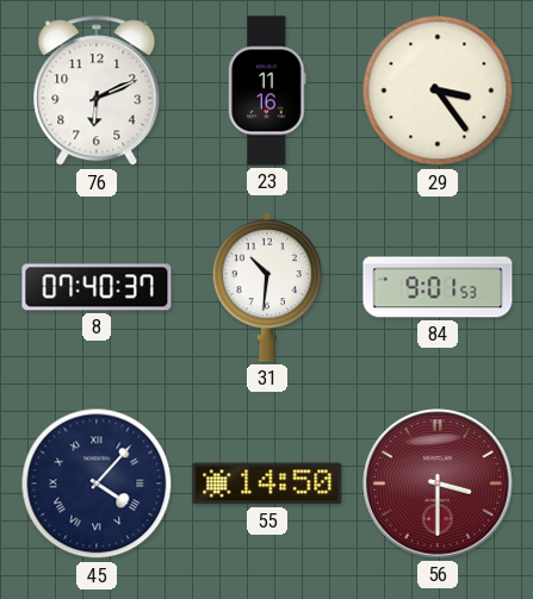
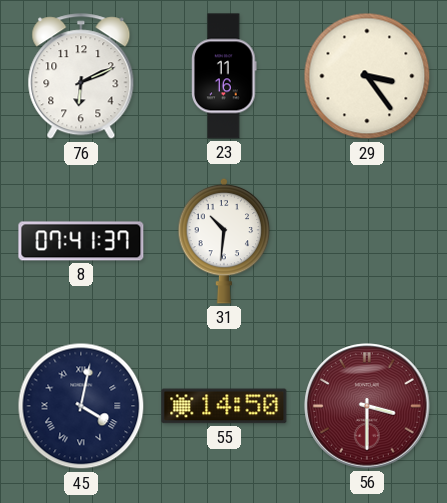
8: 07:40 -> 07:41
84: 9:01 -> none
45: 4:07 -> 4:02
